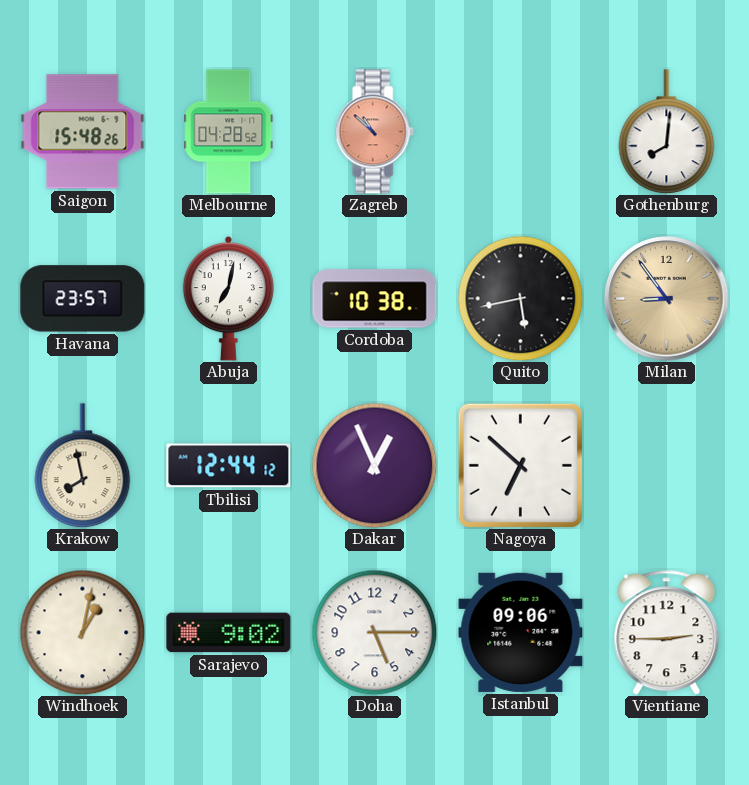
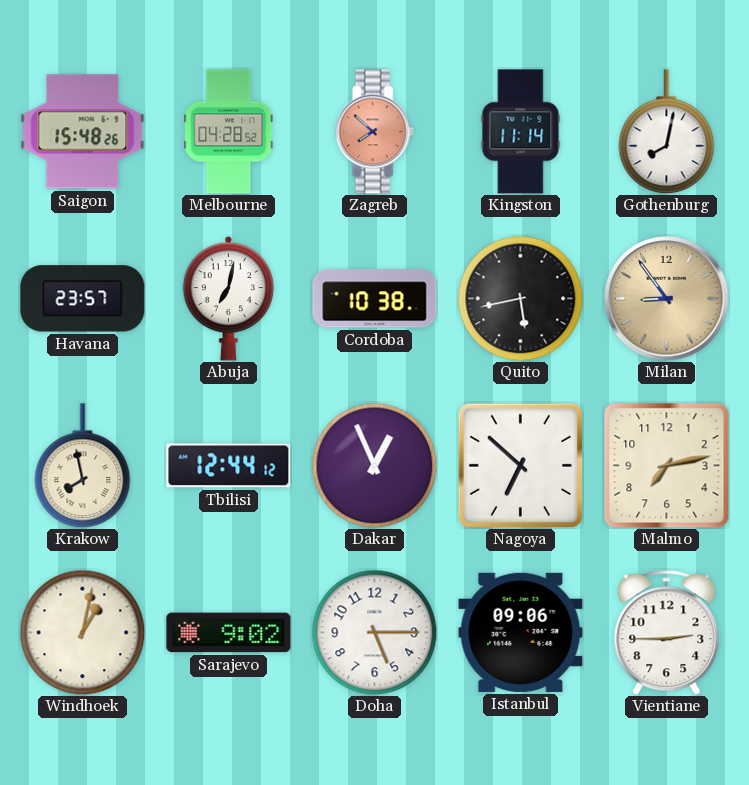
Zagreb: 10:52 -> 7:52
Kingston: none -> 11:14
Gothenburg: 8:01 -> 8:02
Malmo: none -> 7:13
